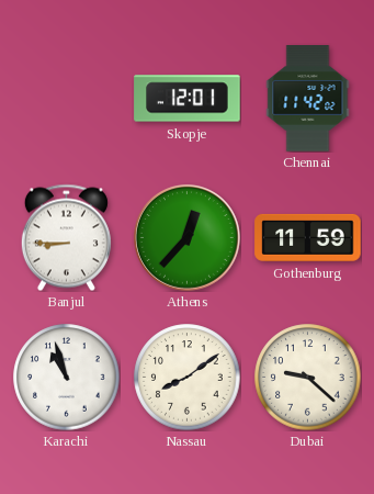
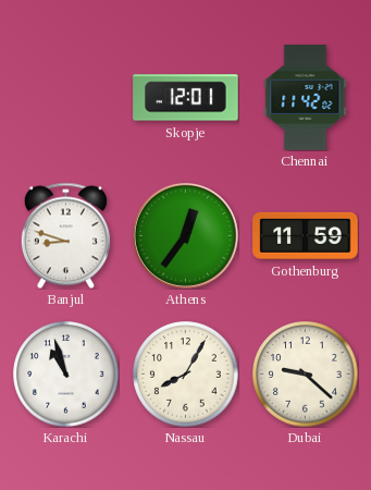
Banjul: 8:45 -> 8:48
Athens: 12:37 -> 12:36
Nassau: 8:09 -> 8:05
